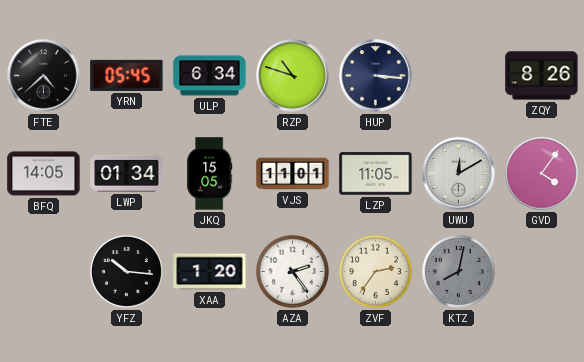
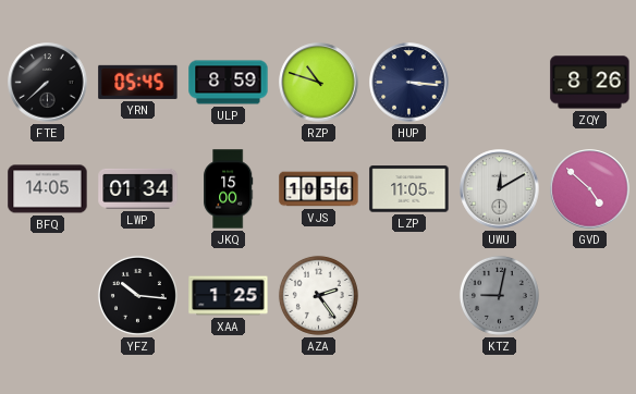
FTE: 4:38 -> 7:38
ULP: 6:34 -> 8:59
JKQ: 15:05 -> 15:00
VJS: 11:01 -> 10:56
GVD: 4:06 -> 4:52
XAA: 1:20 -> 1:25
ZVF: 2:36 -> none
KTZ: 8:02 -> 9:02
